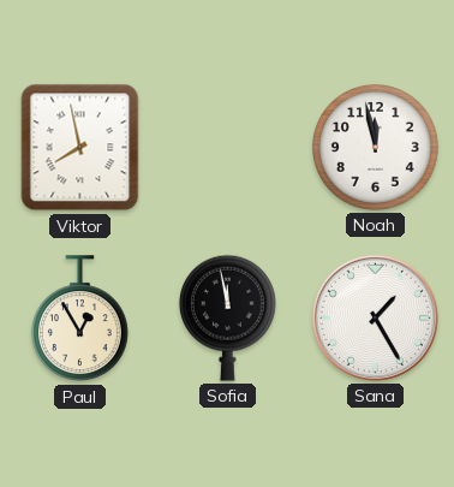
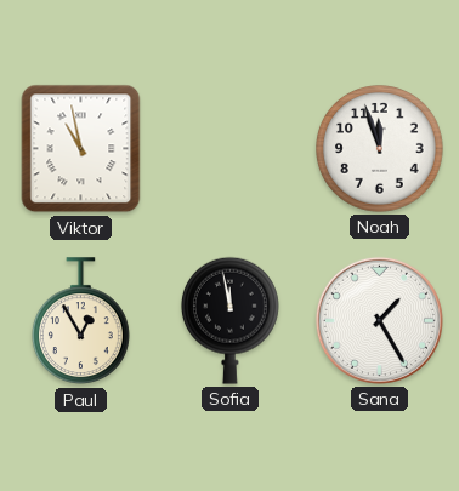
Viktor: 7:58 -> 10:58
Noah: 11:58 -> 11:57
